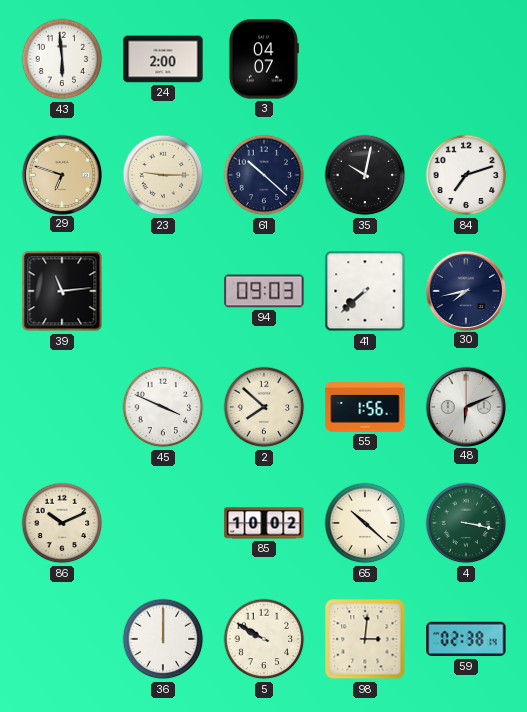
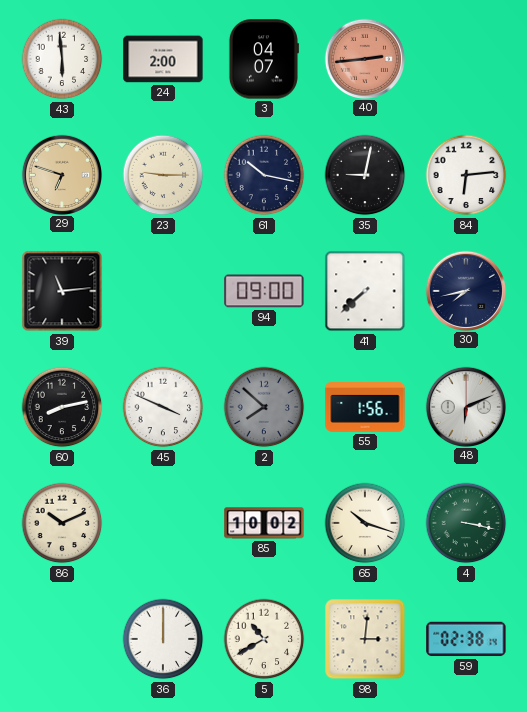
40: none -> 2:44
61: 10:22 -> 10:17
35: 10:02 -> 9:02
84: 7:12 -> 6:14
94: 09:03 -> 09:00
60: none -> 8:13
2 dial: cream -> grey
65: 10:22 -> 10:18
5: 9:50 -> 10:40
